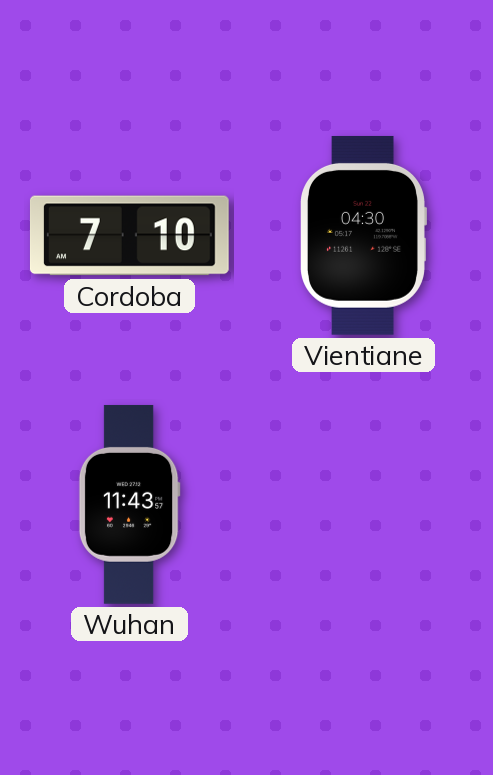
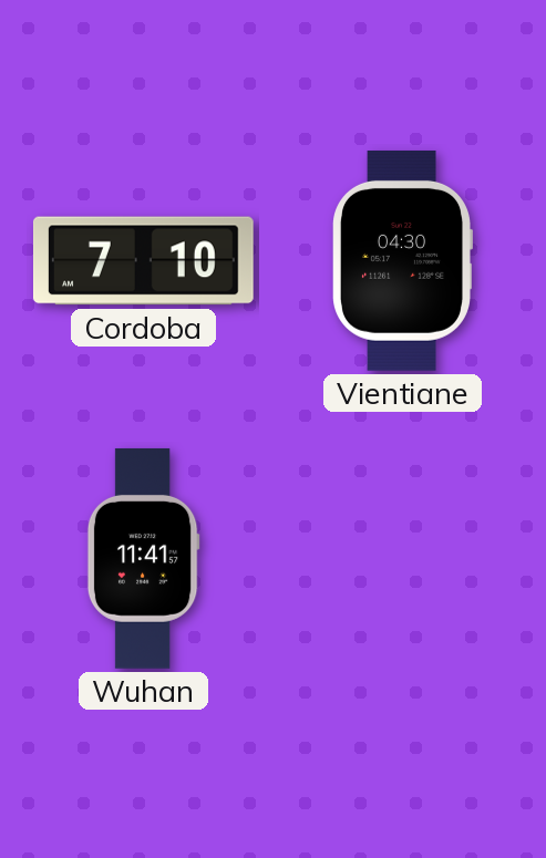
Wuhan: 11:43 -> 11:41
